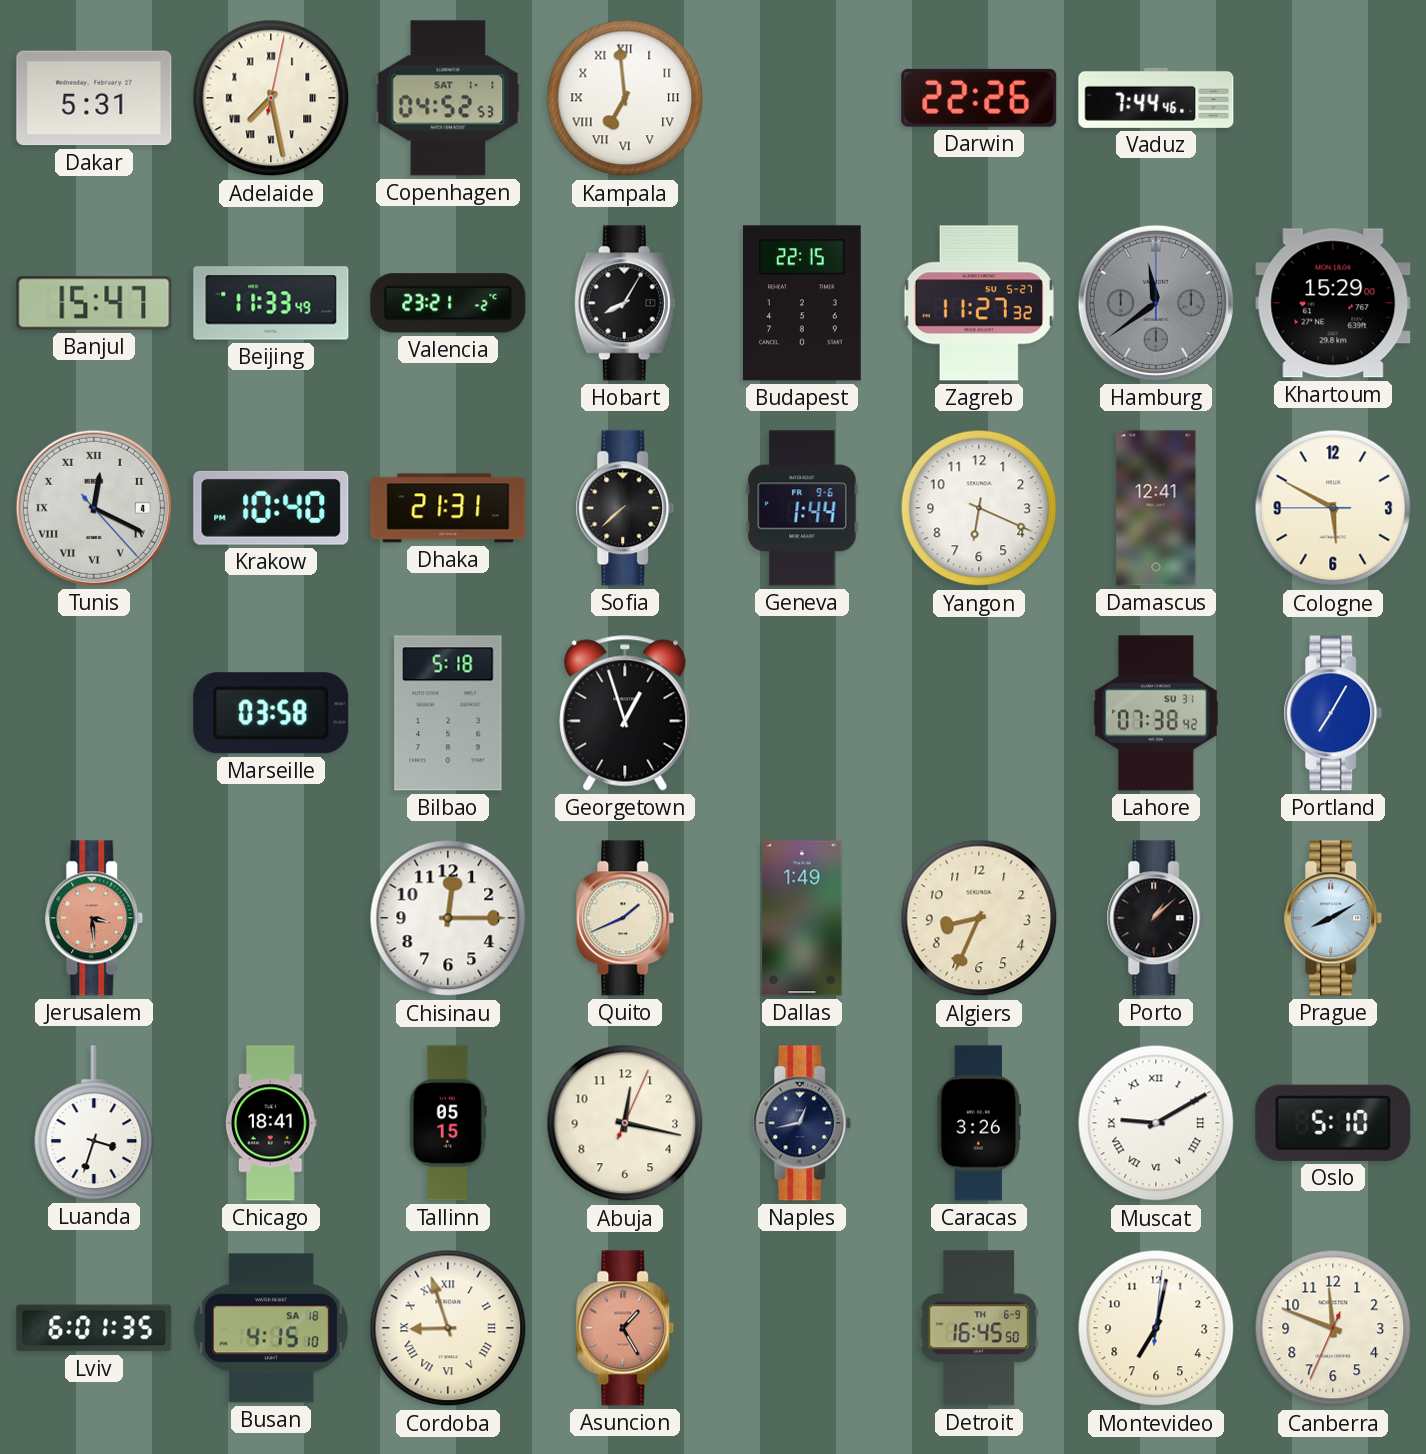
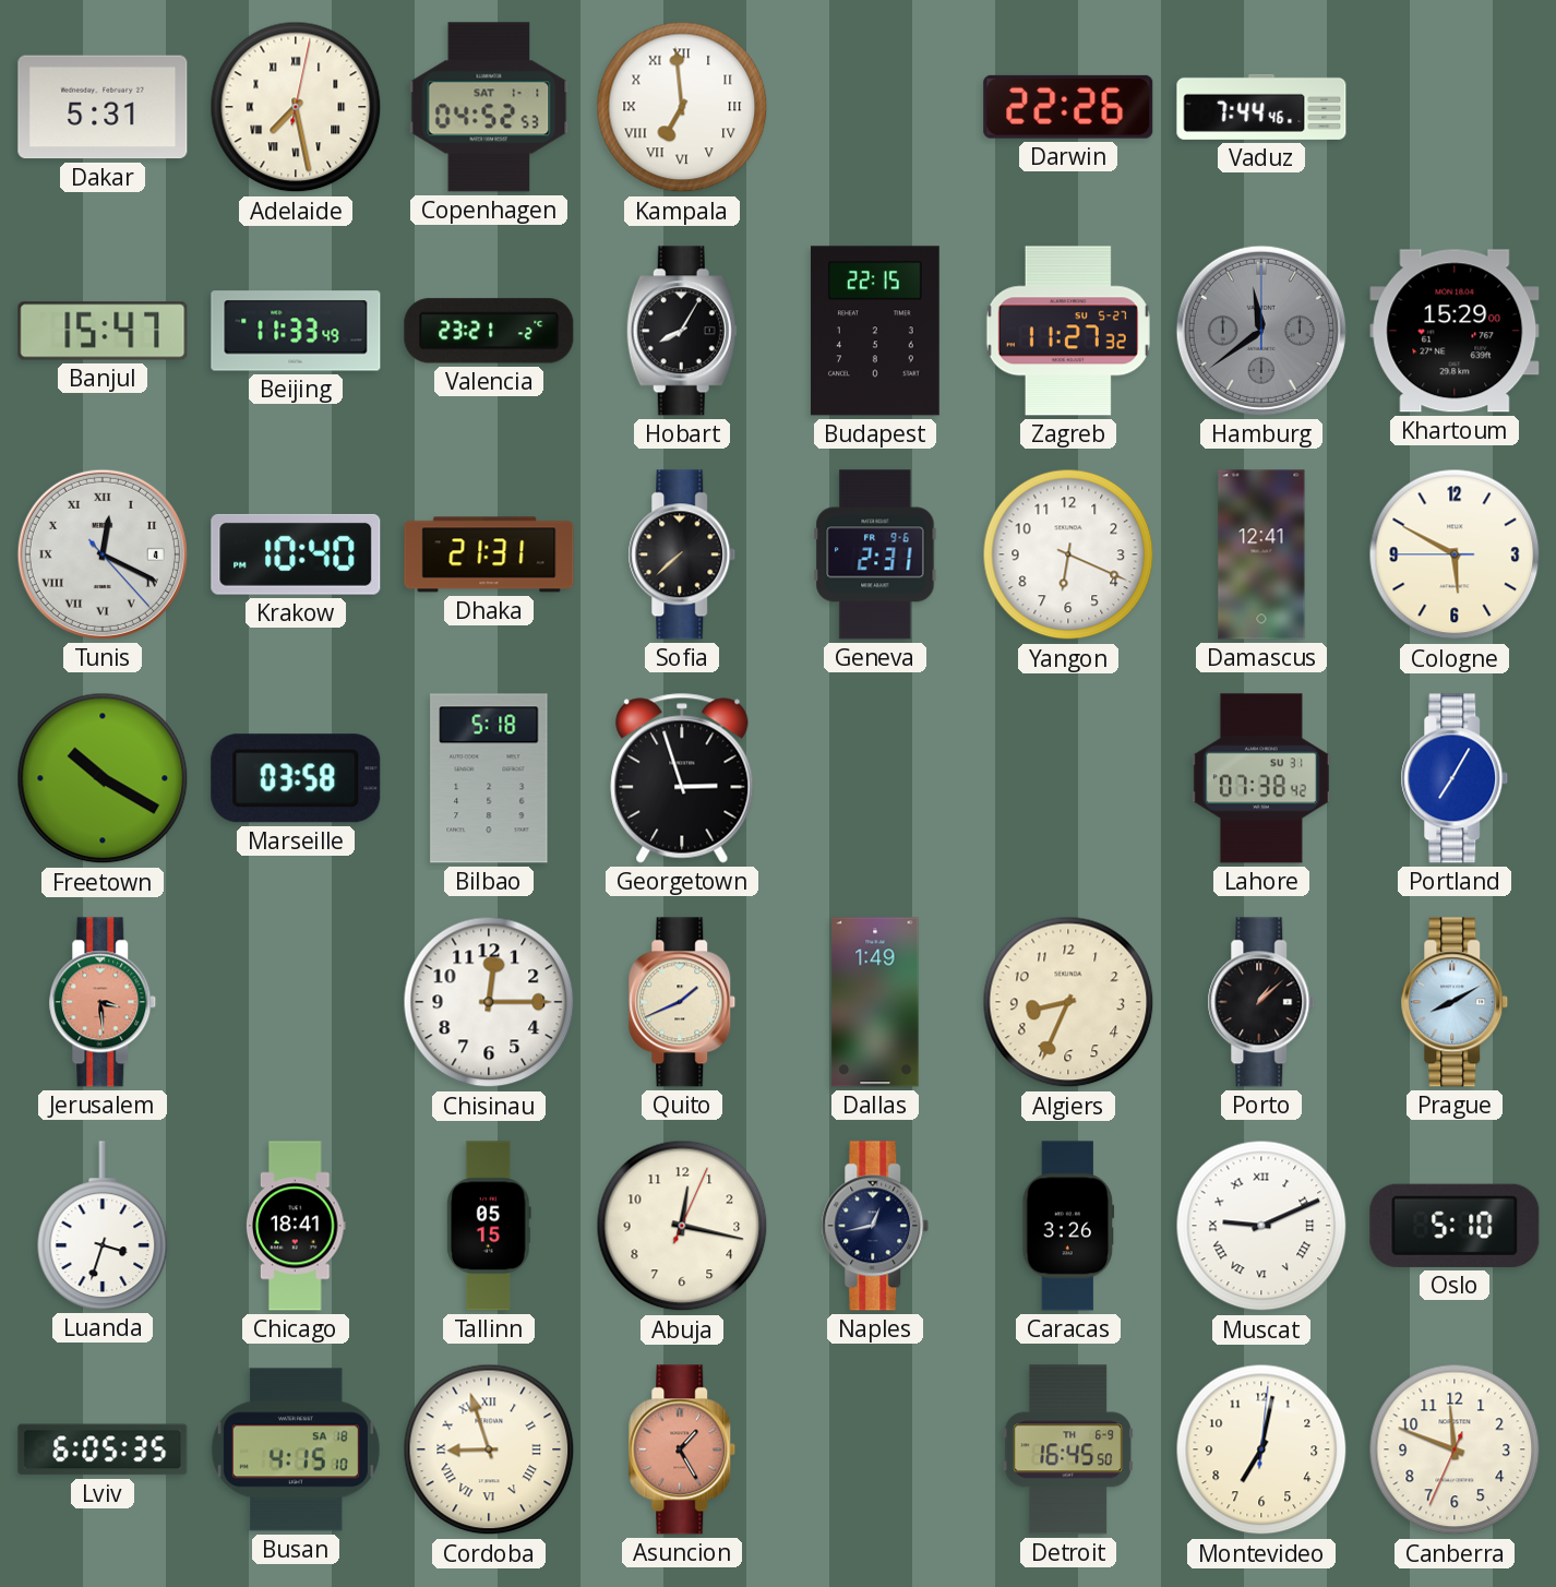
Geneva: 1:44 -> 2:31
Freetown: none -> 10:20
Georgetown: 12:57 -> 2:57
Muscat: 9:10 -> 9:11
Lviv: 6:01 -> 6:05
